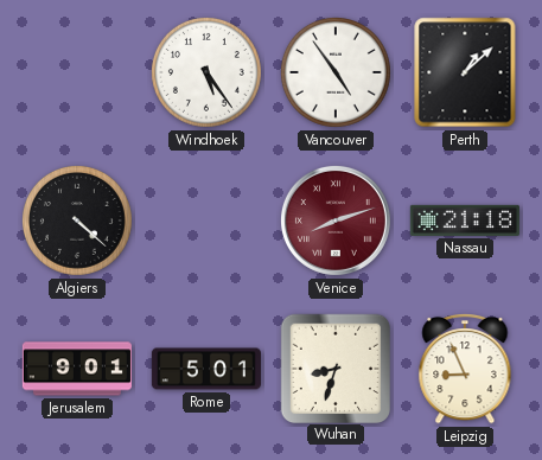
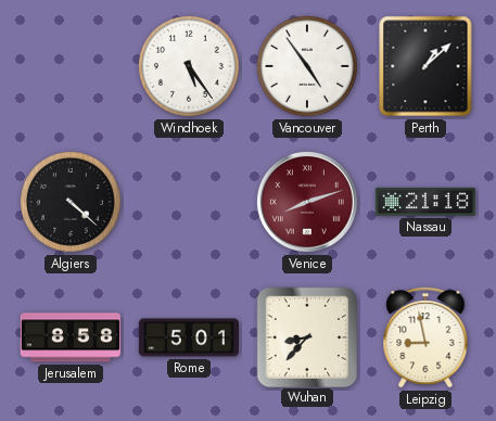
Jerusalem: 9:01 -> 8:58
Wuhan: 8:33 -> 8:37
Leipzig: 8:56 -> 8:58
